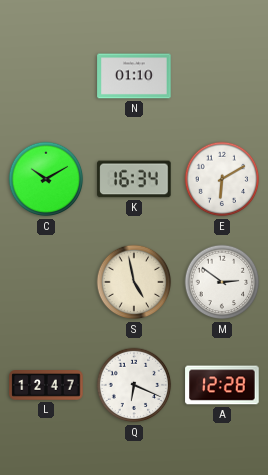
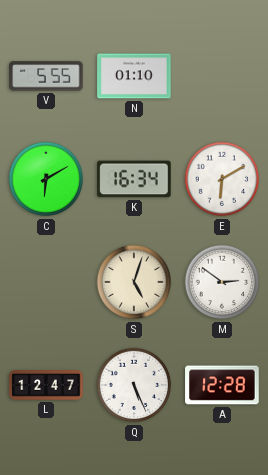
V: none -> 5:55
C: 10:10 -> 6:10
S: 4:58 -> 5:03
Q: 6:19 -> 5:26
